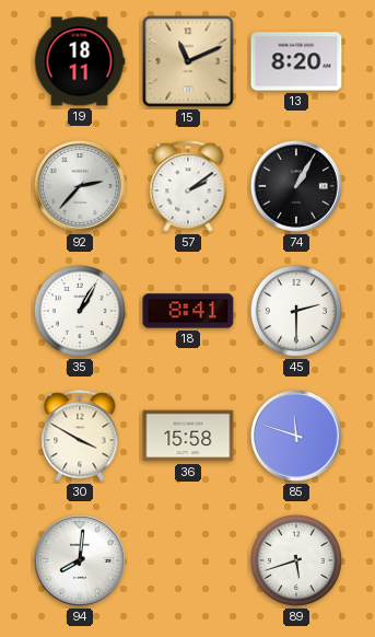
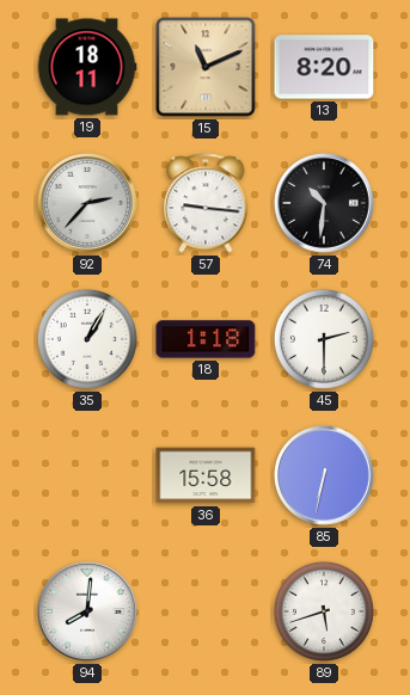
57: 2:09 -> 9:16
74: 1:05 -> 10:31
18: 8:41 -> 1:18
30: 3:50 -> none
85: 11:48 -> 6:32
